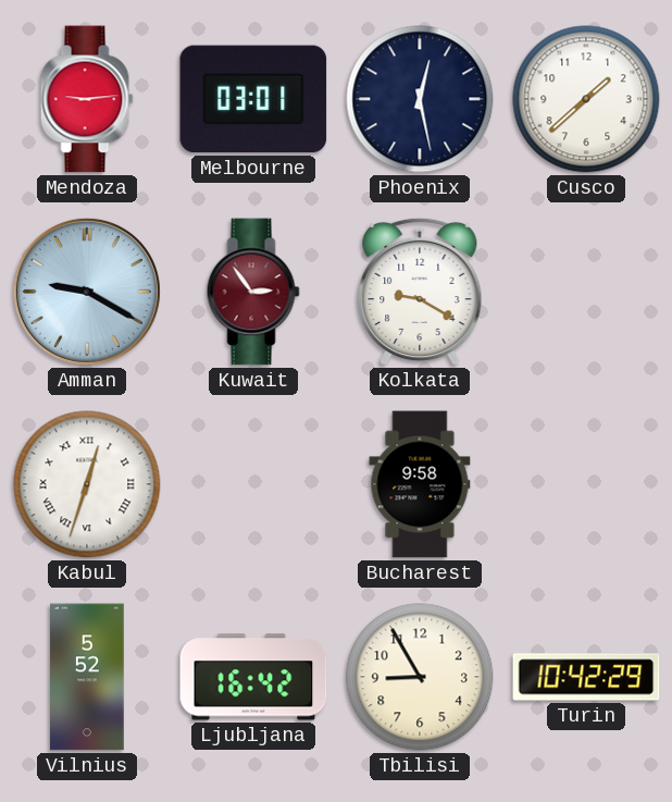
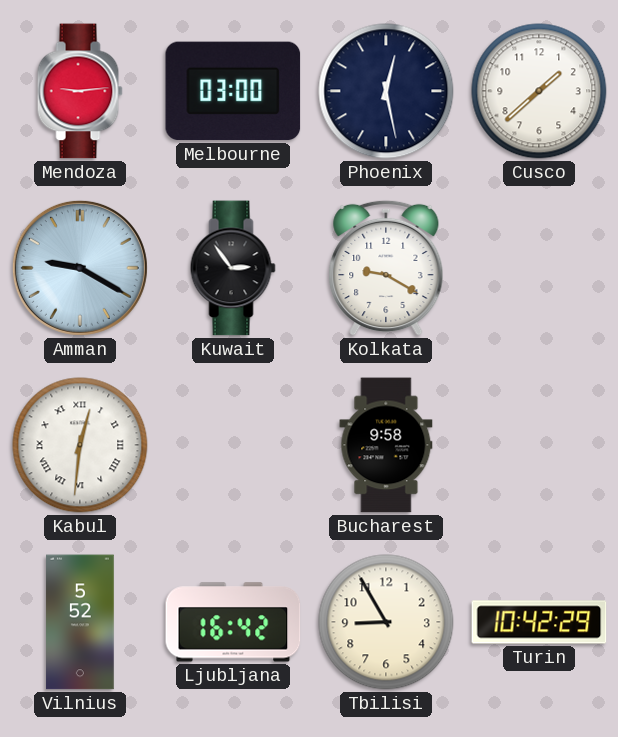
Melbourne: 03:01 -> 03:00
Kuwait dial: burgundy -> black
Kabul: 12:33 -> 12:31
